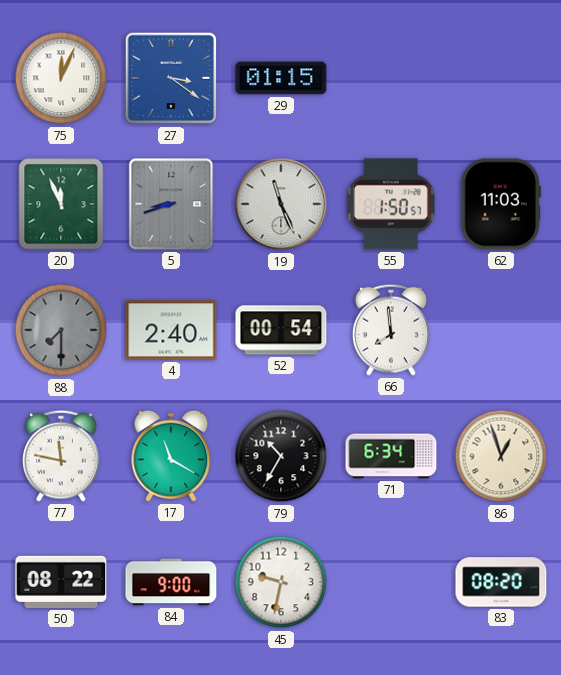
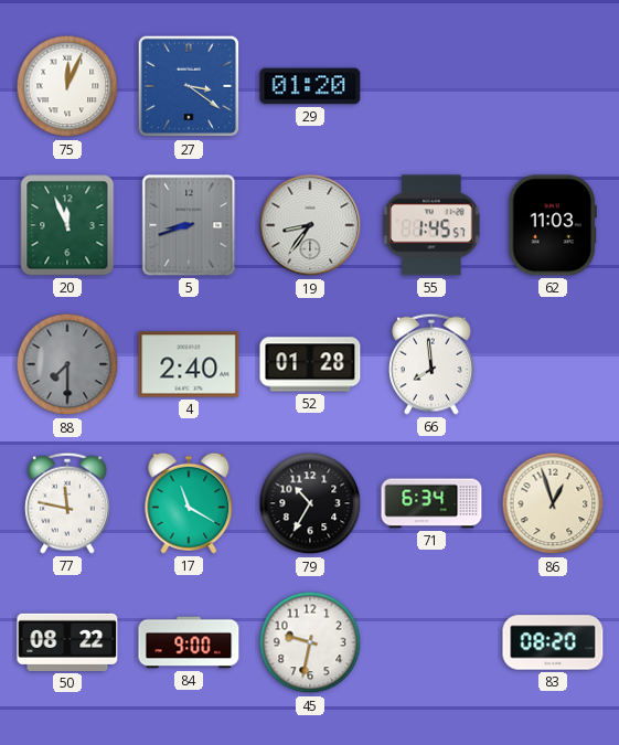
29: 01:15 -> 01:20
19: 11:26 -> 8:36
55: 1:50 -> 1:45
52: 00:54 -> 01:28
